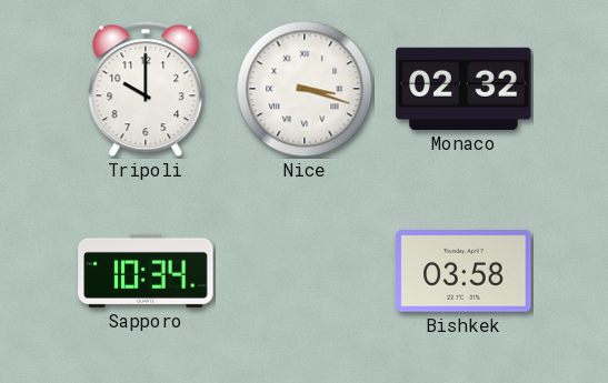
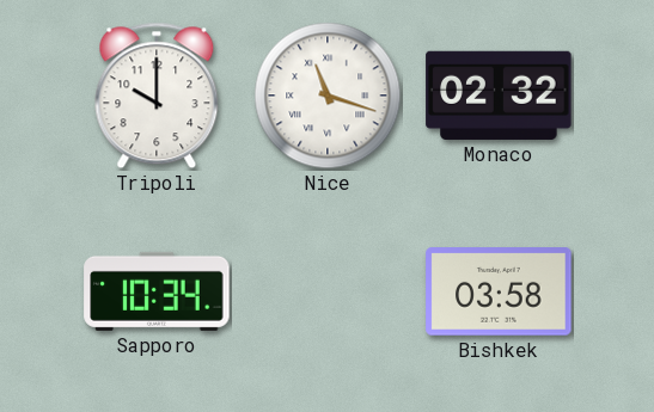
Nice: 3:18 -> 11:18
